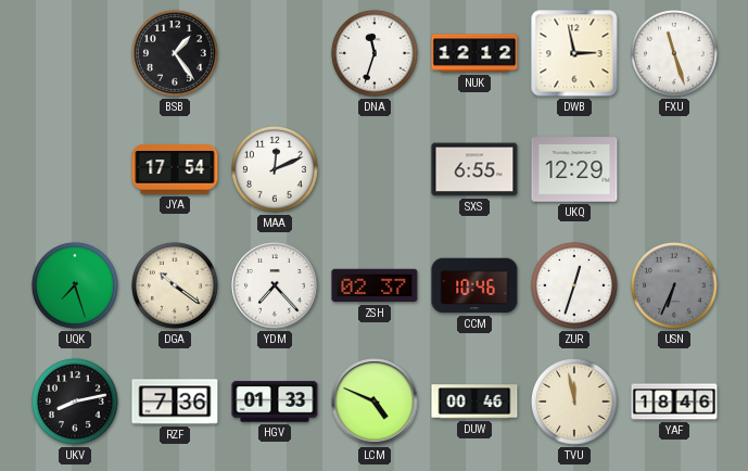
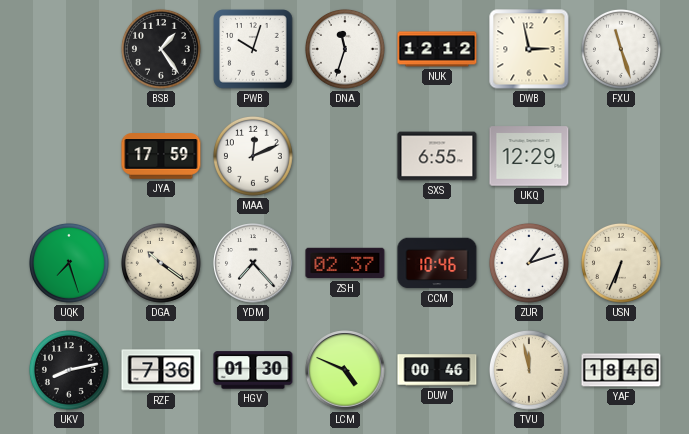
PWB: none -> 10:03
JYA: 17:54 -> 17:59
ZUR: 12:33 -> 1:12
USN dial: grey -> cream
HGV: 01:33 -> 01:30
